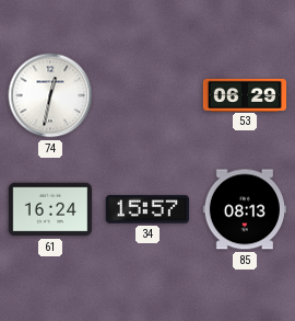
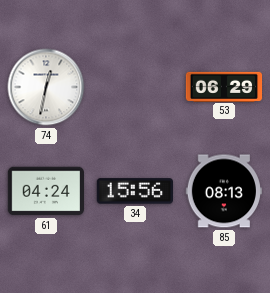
61: 16:24 -> 04:24
34: 15:57 -> 15:56
